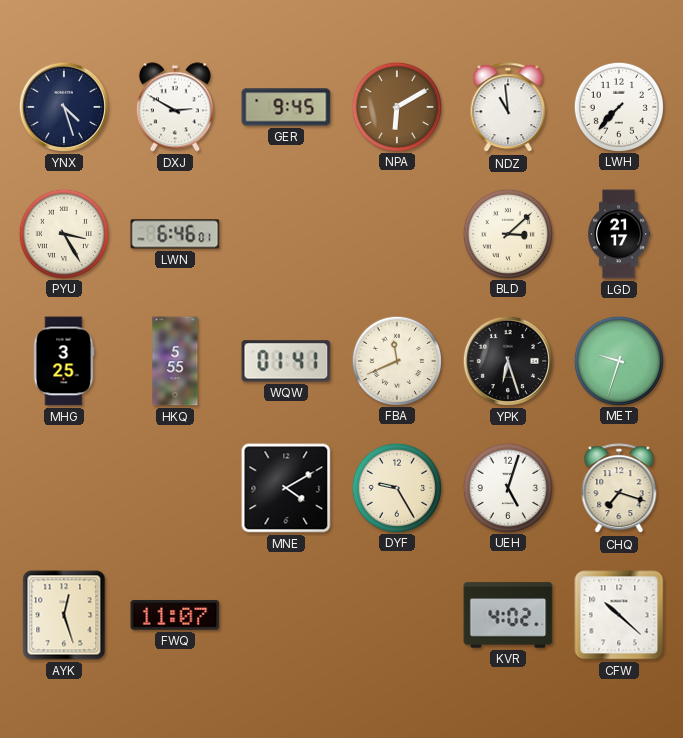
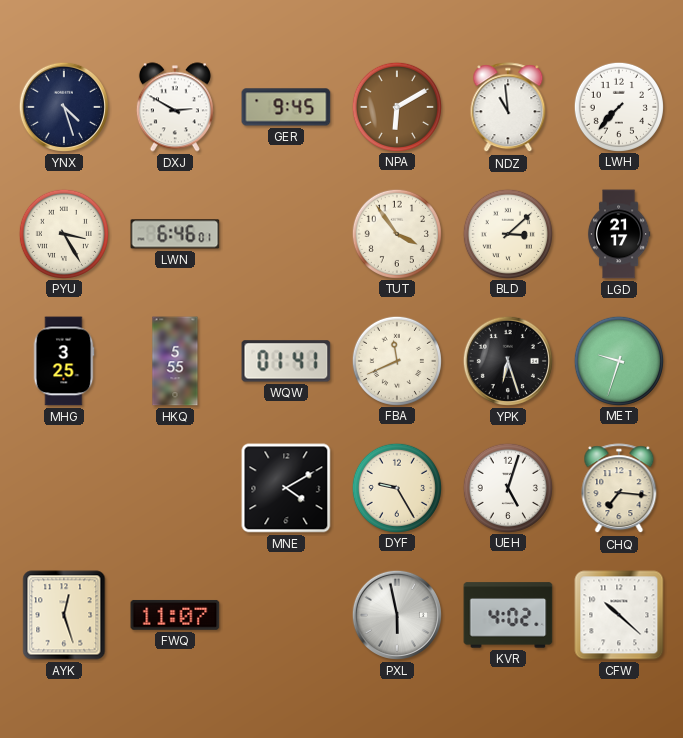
TUT: none -> 3:54
CHQ: 7:18 -> 7:16
PXL: none -> 5:58
